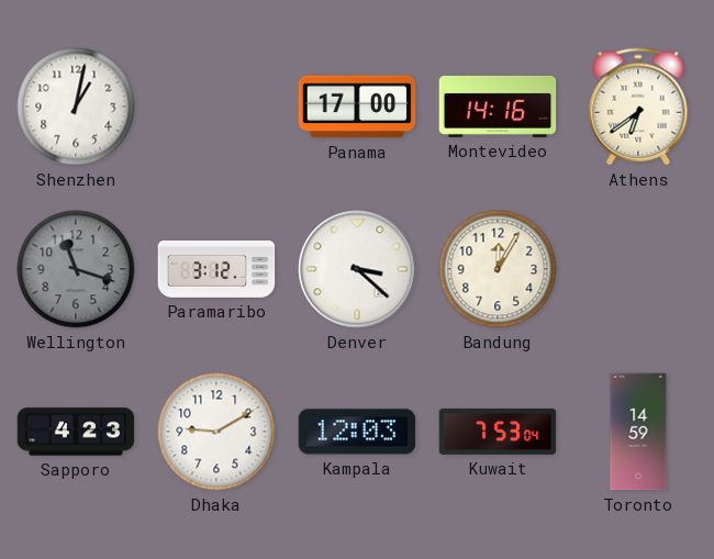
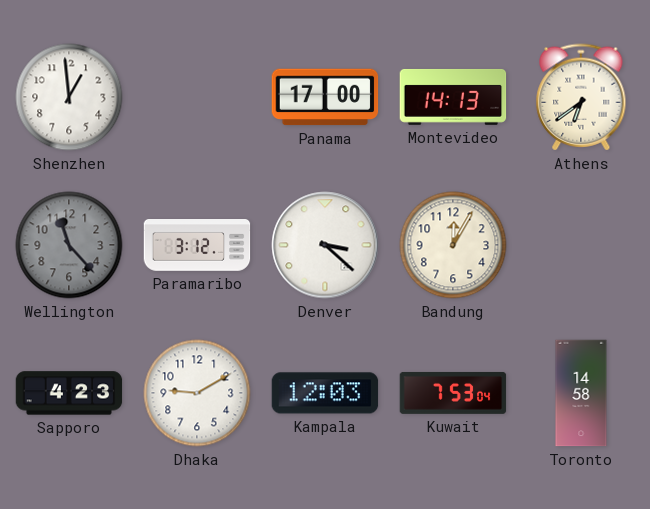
Shenzhen: 1:02 -> 12:59
Montevideo: 14:16 -> 14:13
Wellington: 11:18 -> 11:23
Toronto: 14:59 -> 14:58
